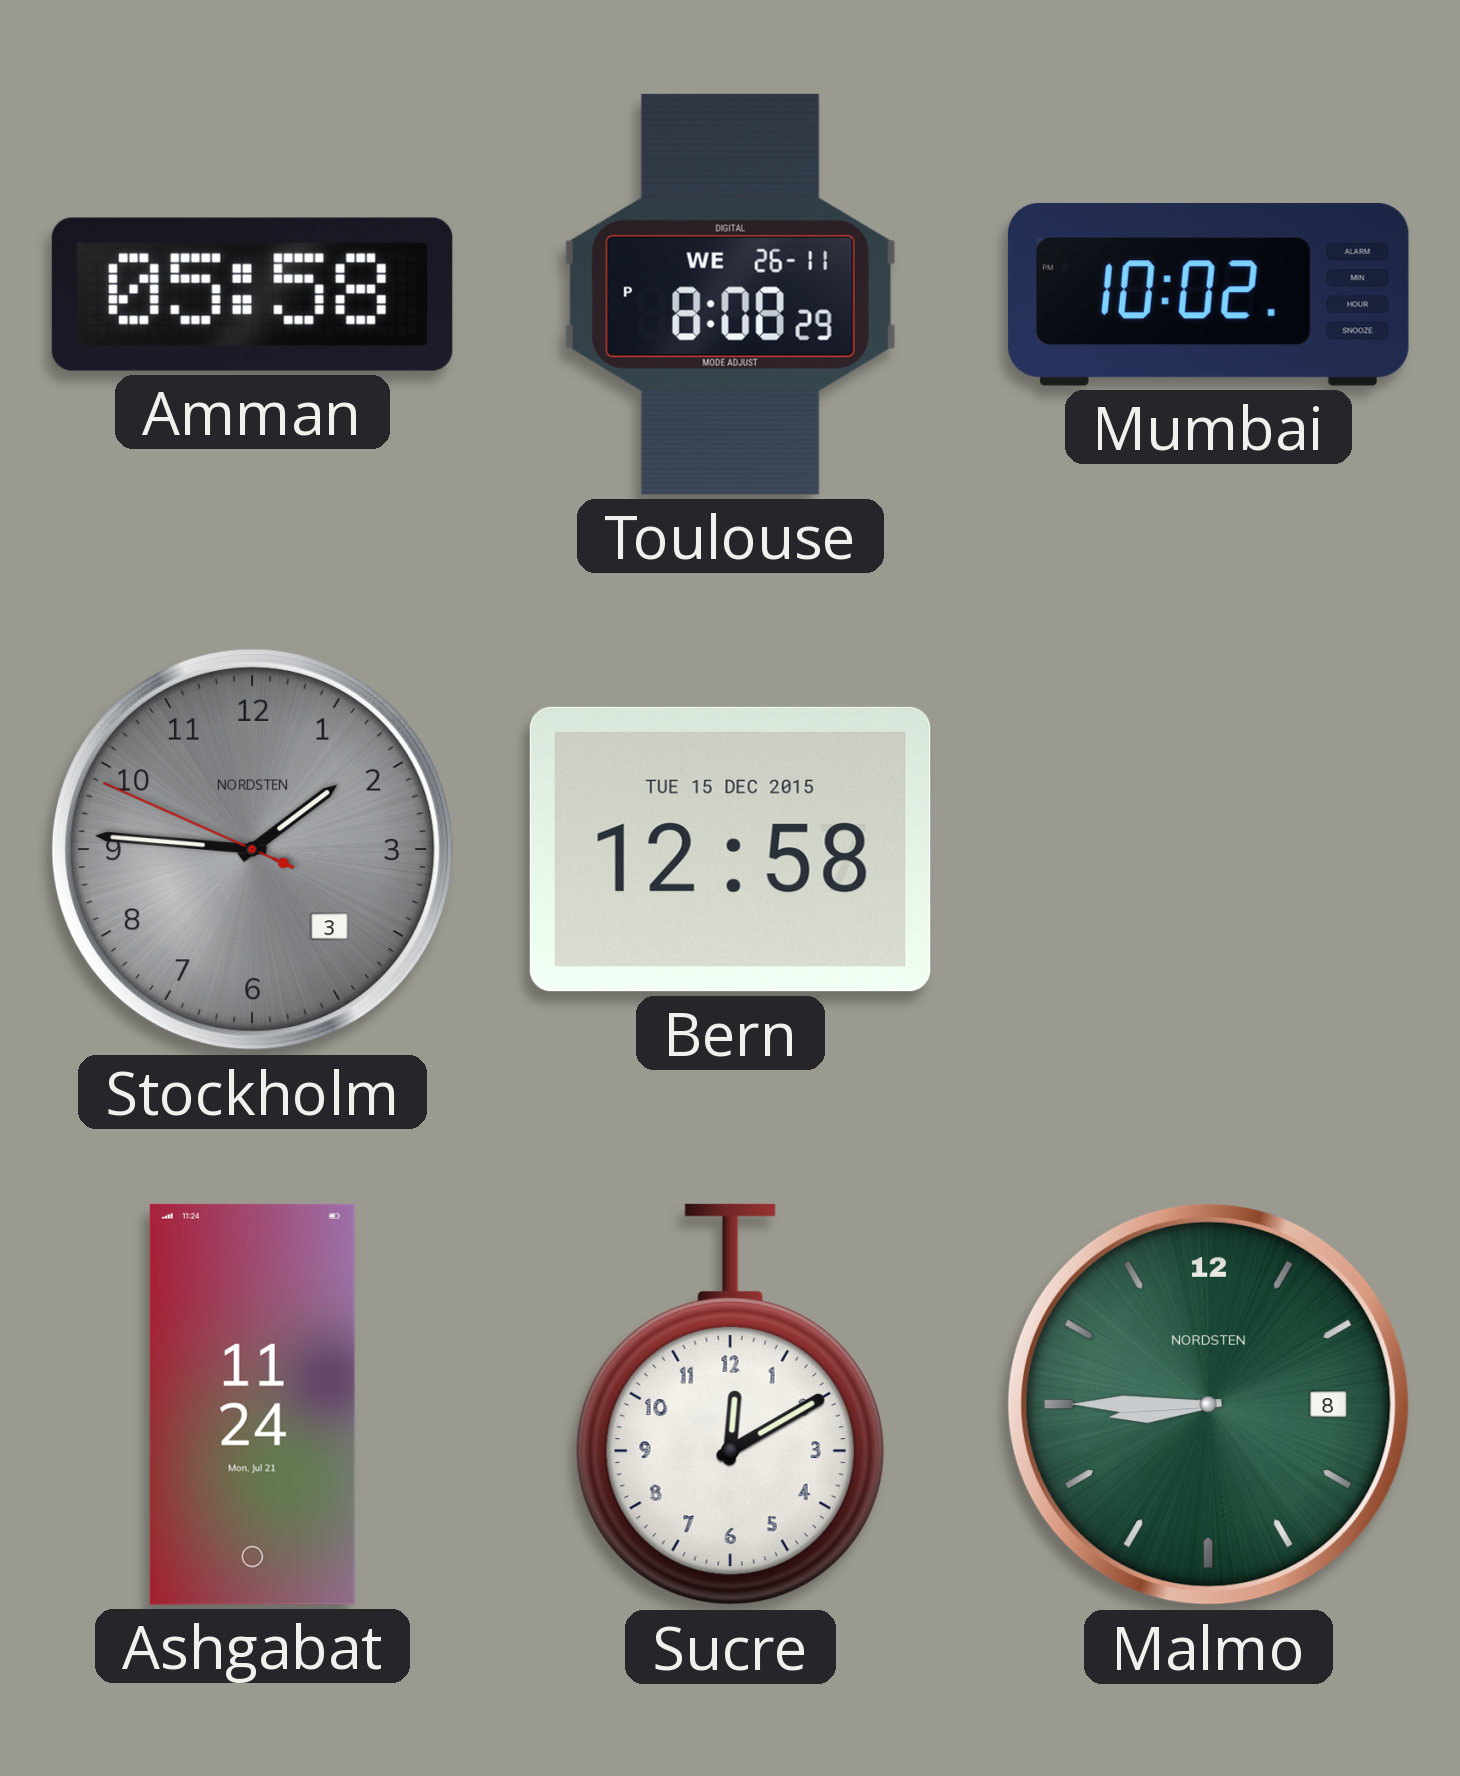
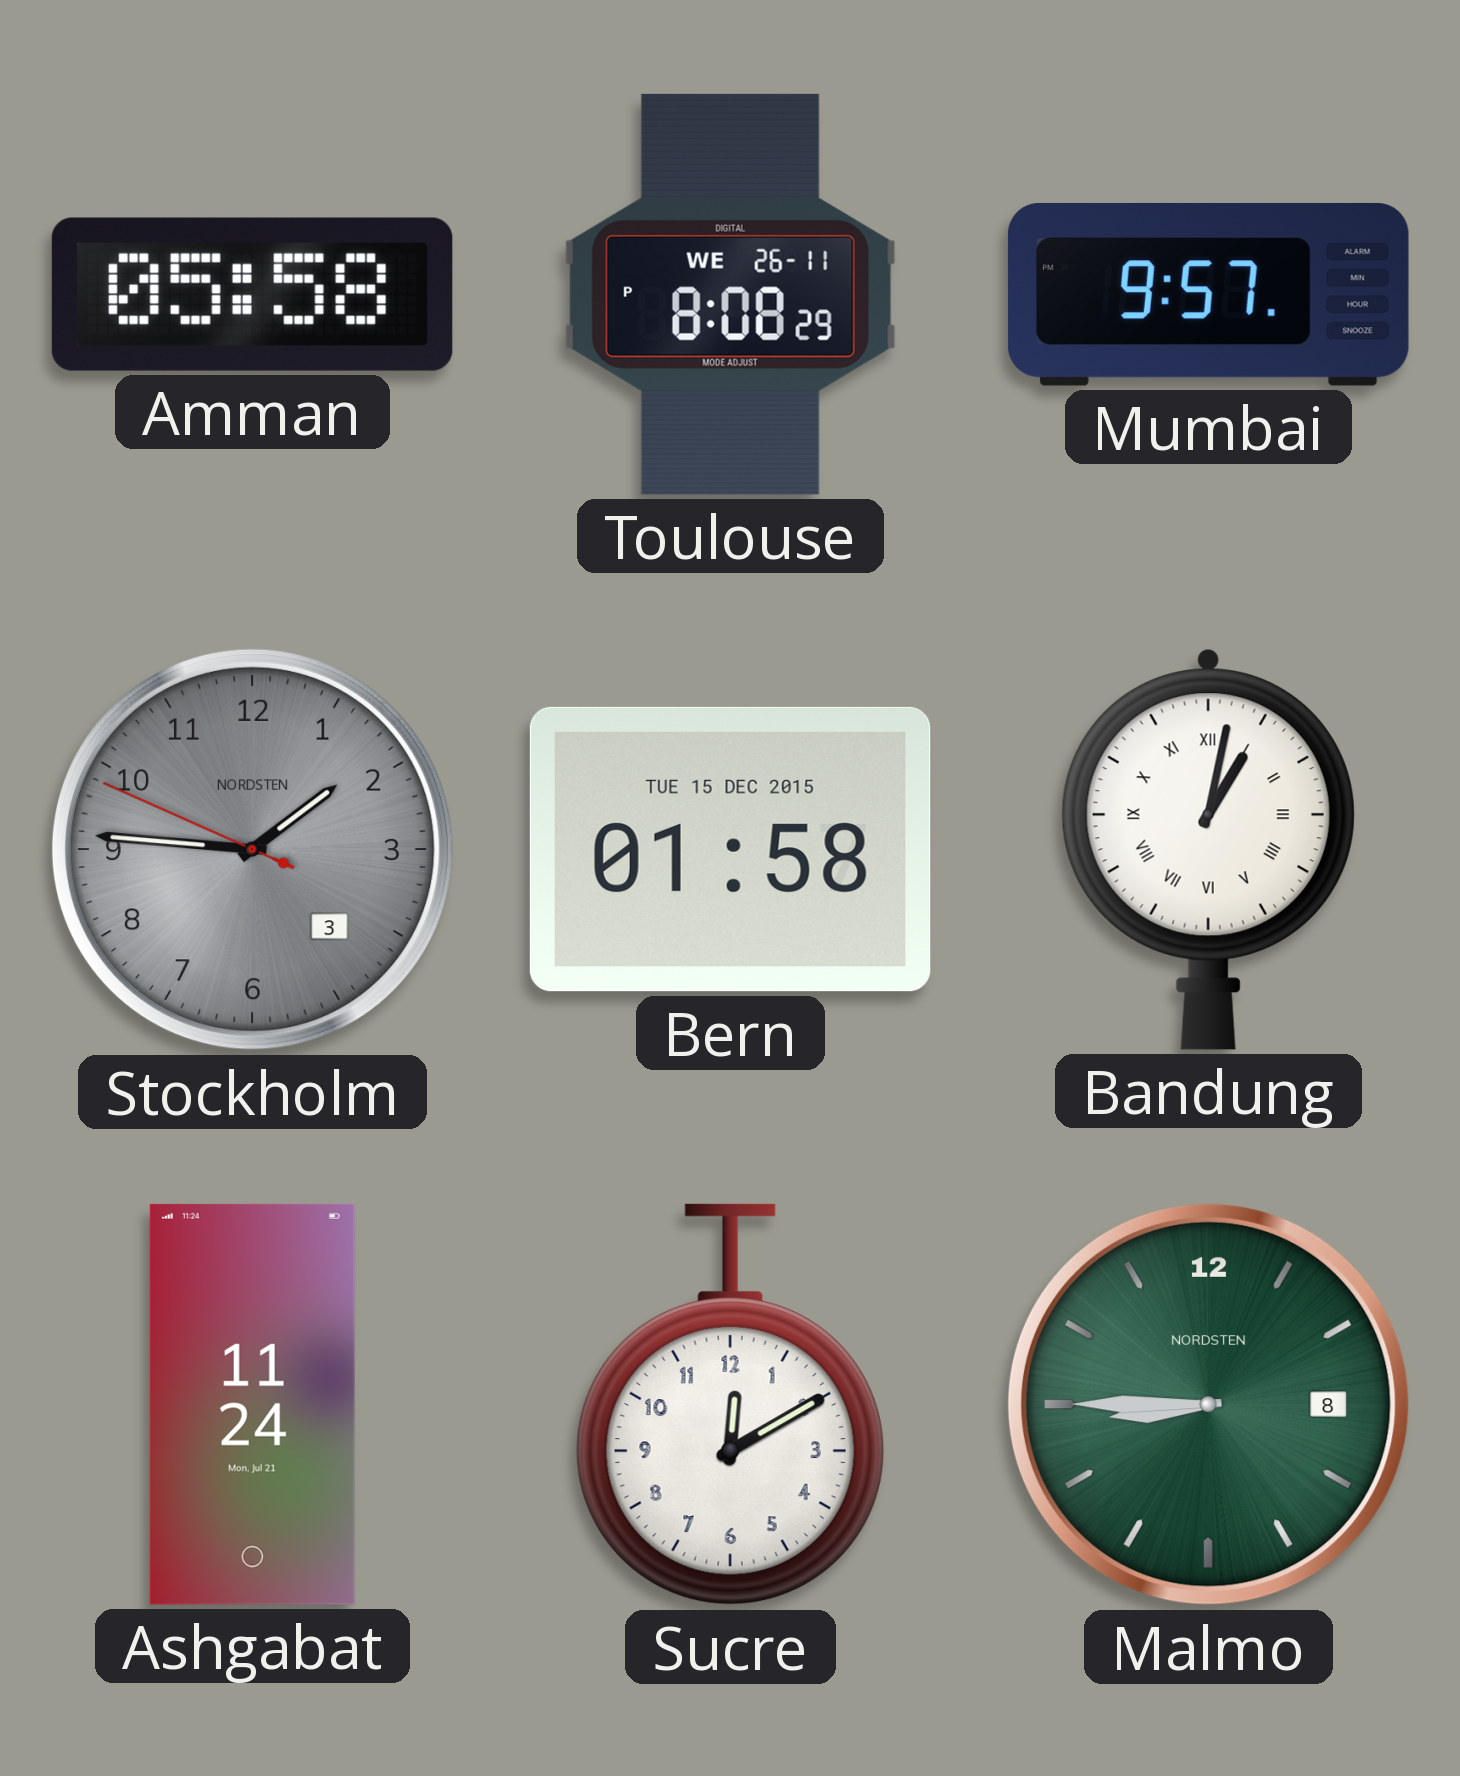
Mumbai: 10:02 -> 9:57
Bern: 12:58 -> 01:58
Bandung: none -> 1:02
